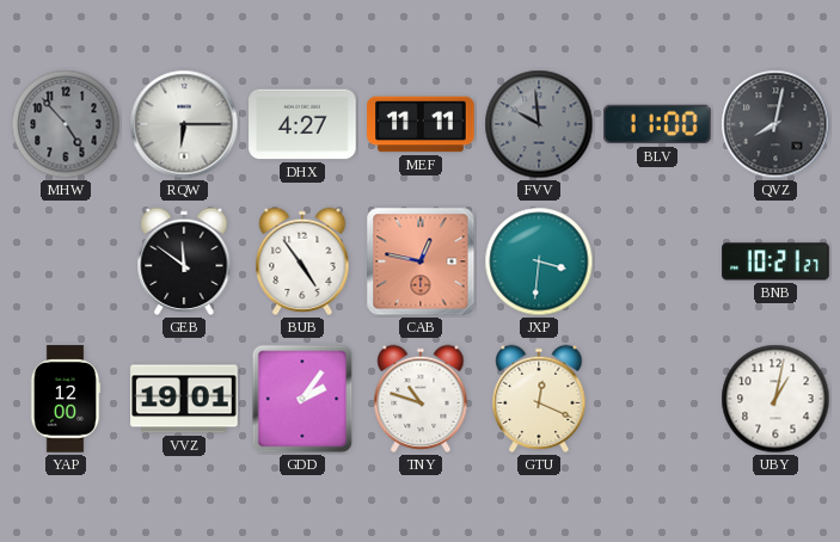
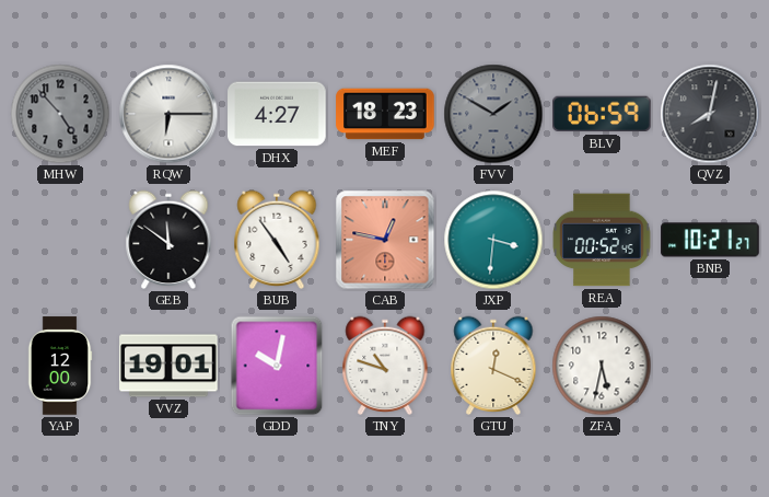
MEF: 11:11 -> 18:23
FVV: 9:59 -> 1:50
BLV: 11:00 -> 06:59
REA: none -> 00:52
GDD: 2:06 -> 10:02
ZFA: none -> 5:32
UBY: 1:02 -> none
